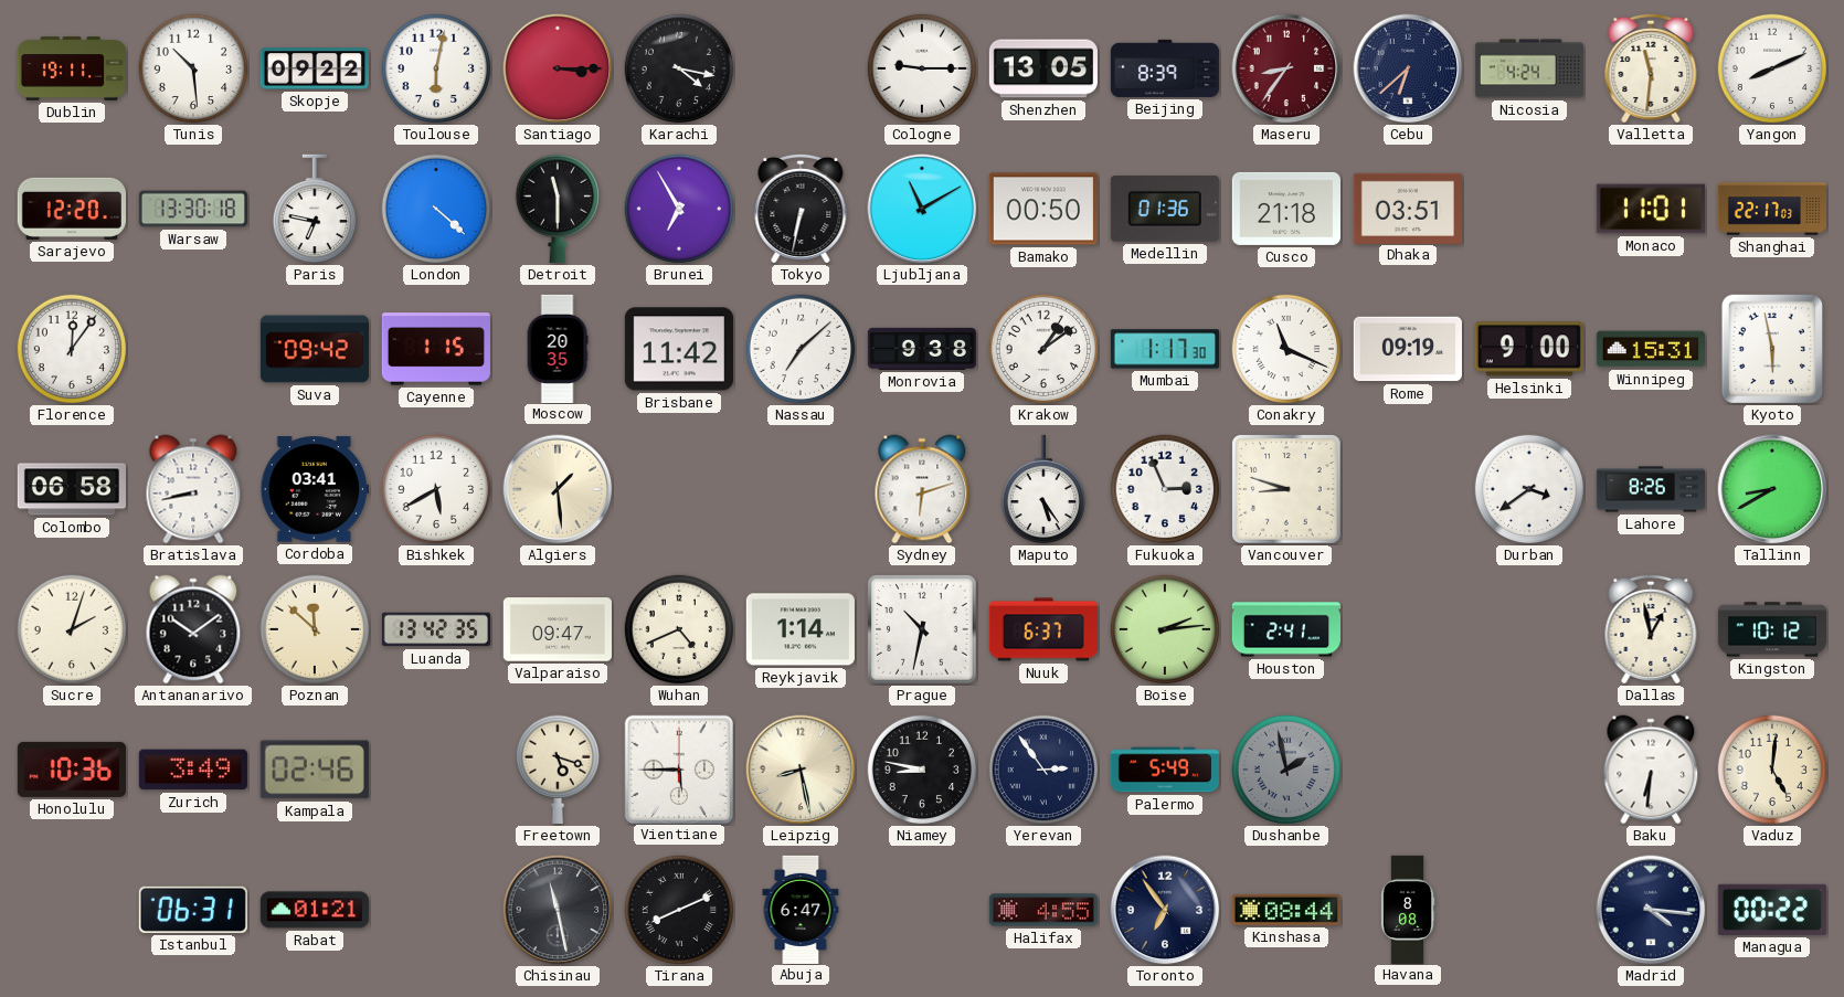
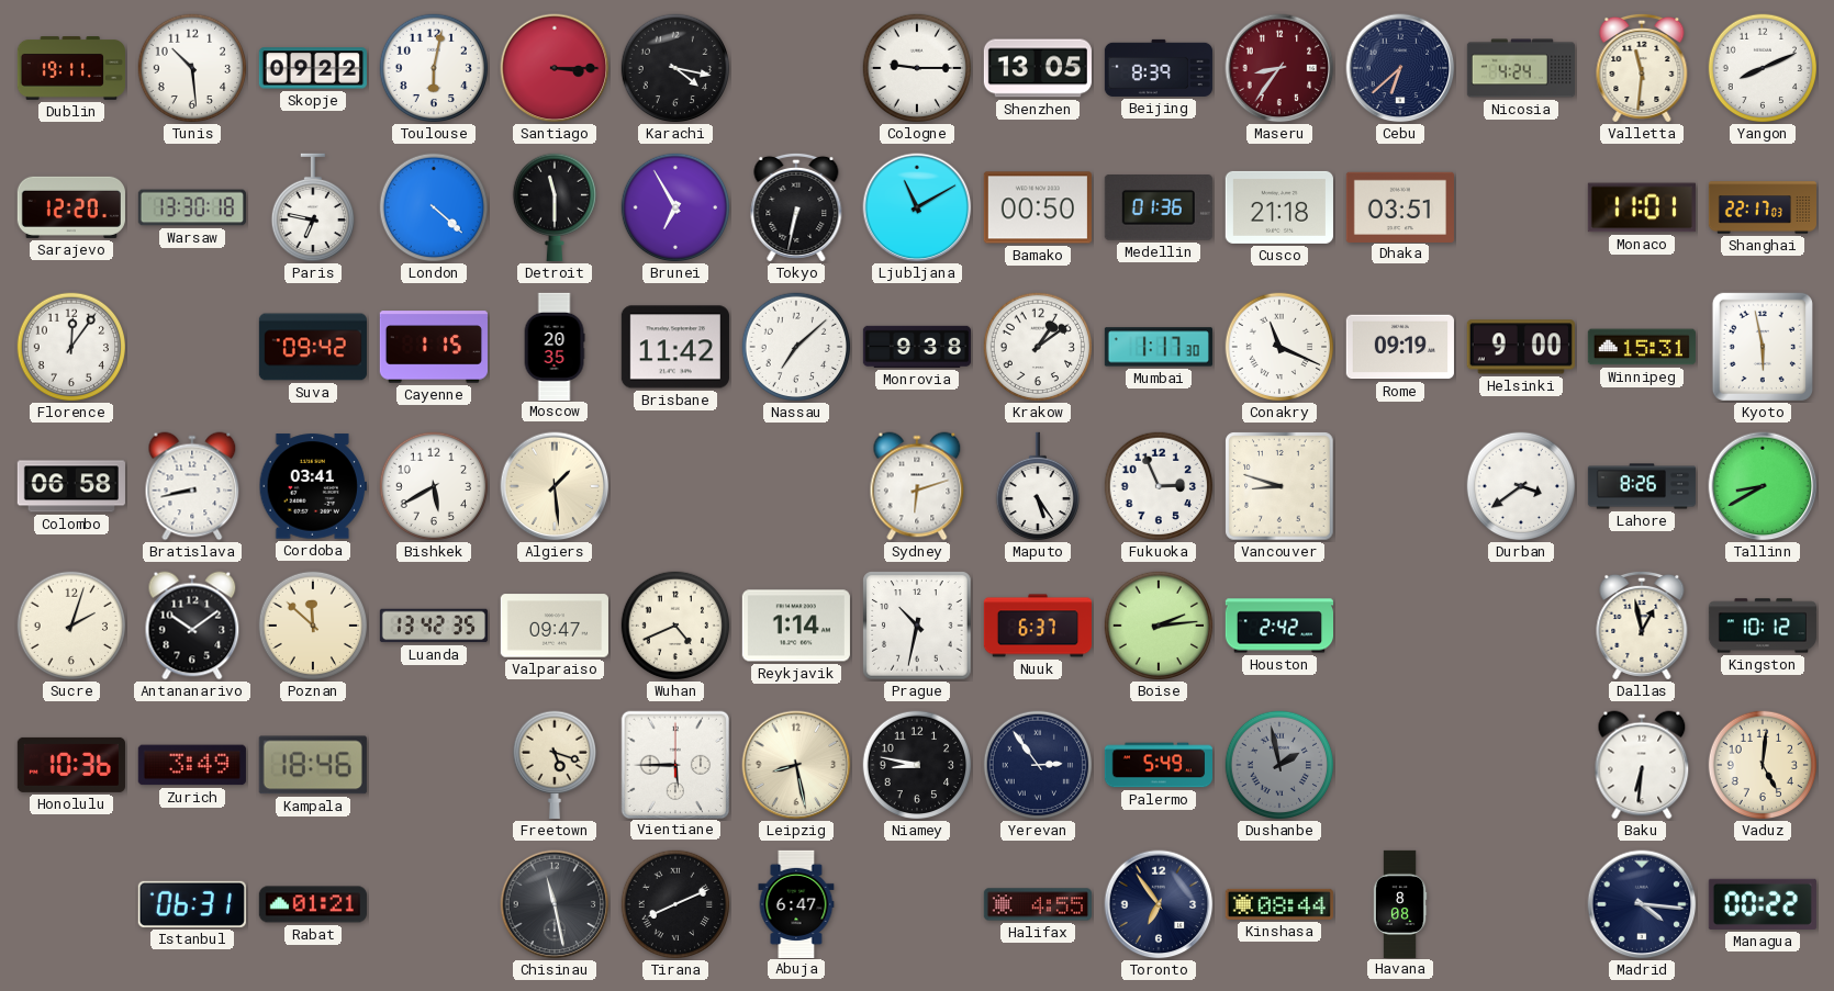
Houston: 2:41 -> 2:42
Kampala: 02:46 -> 18:46
